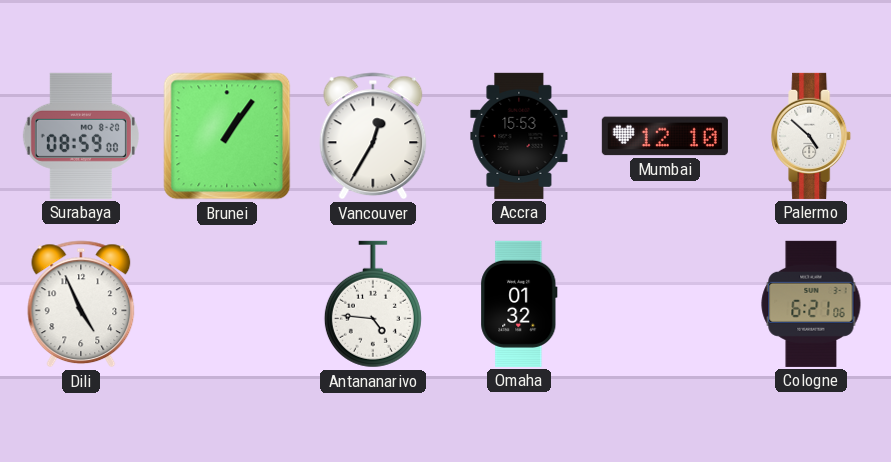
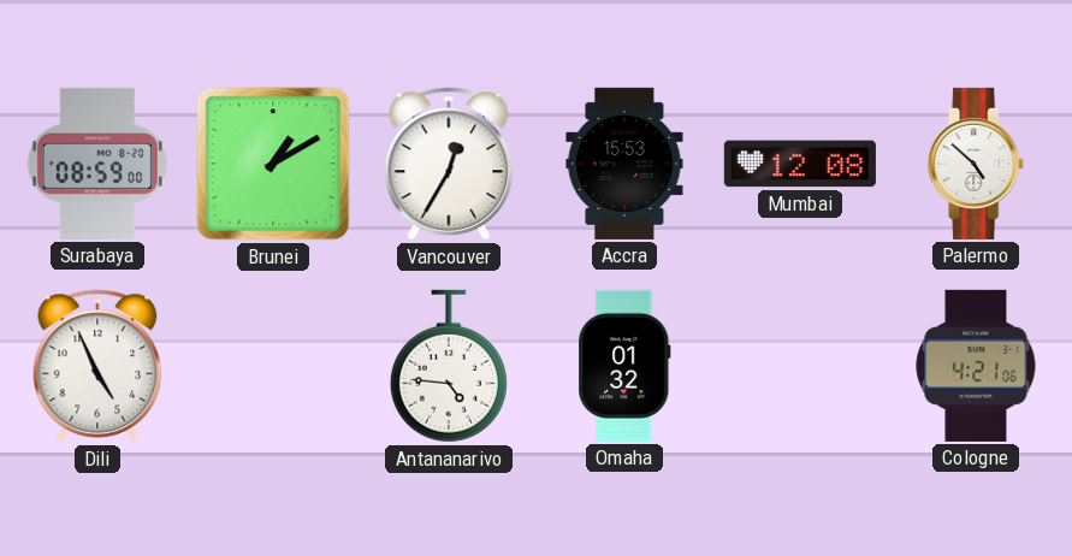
Brunei: 1:06 -> 1:10
Mumbai: 12:10 -> 12:08
Cologne: 6:21 -> 4:21
